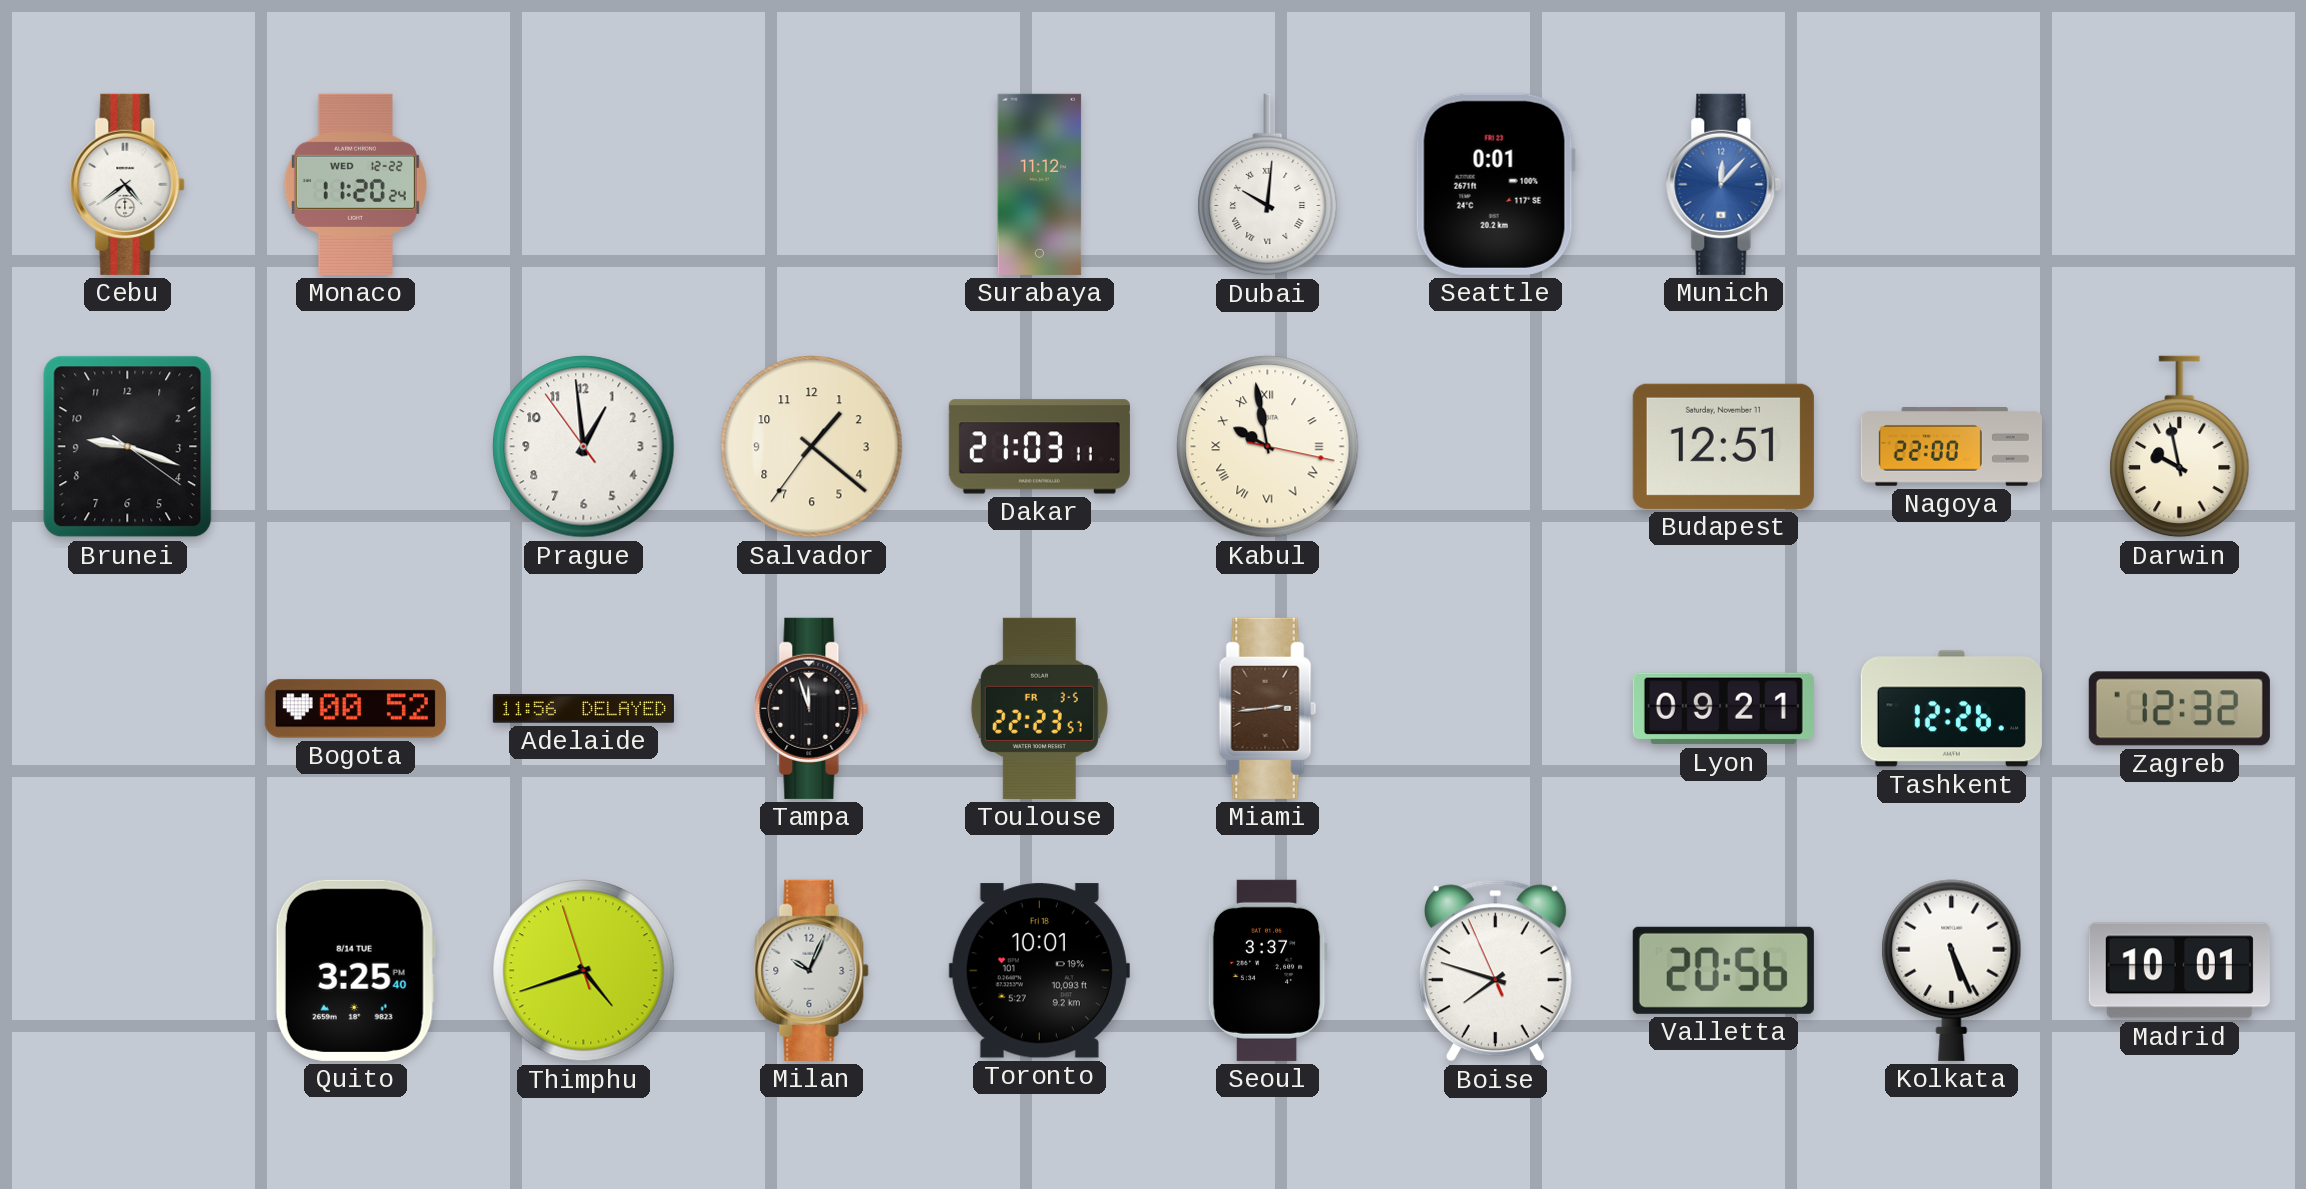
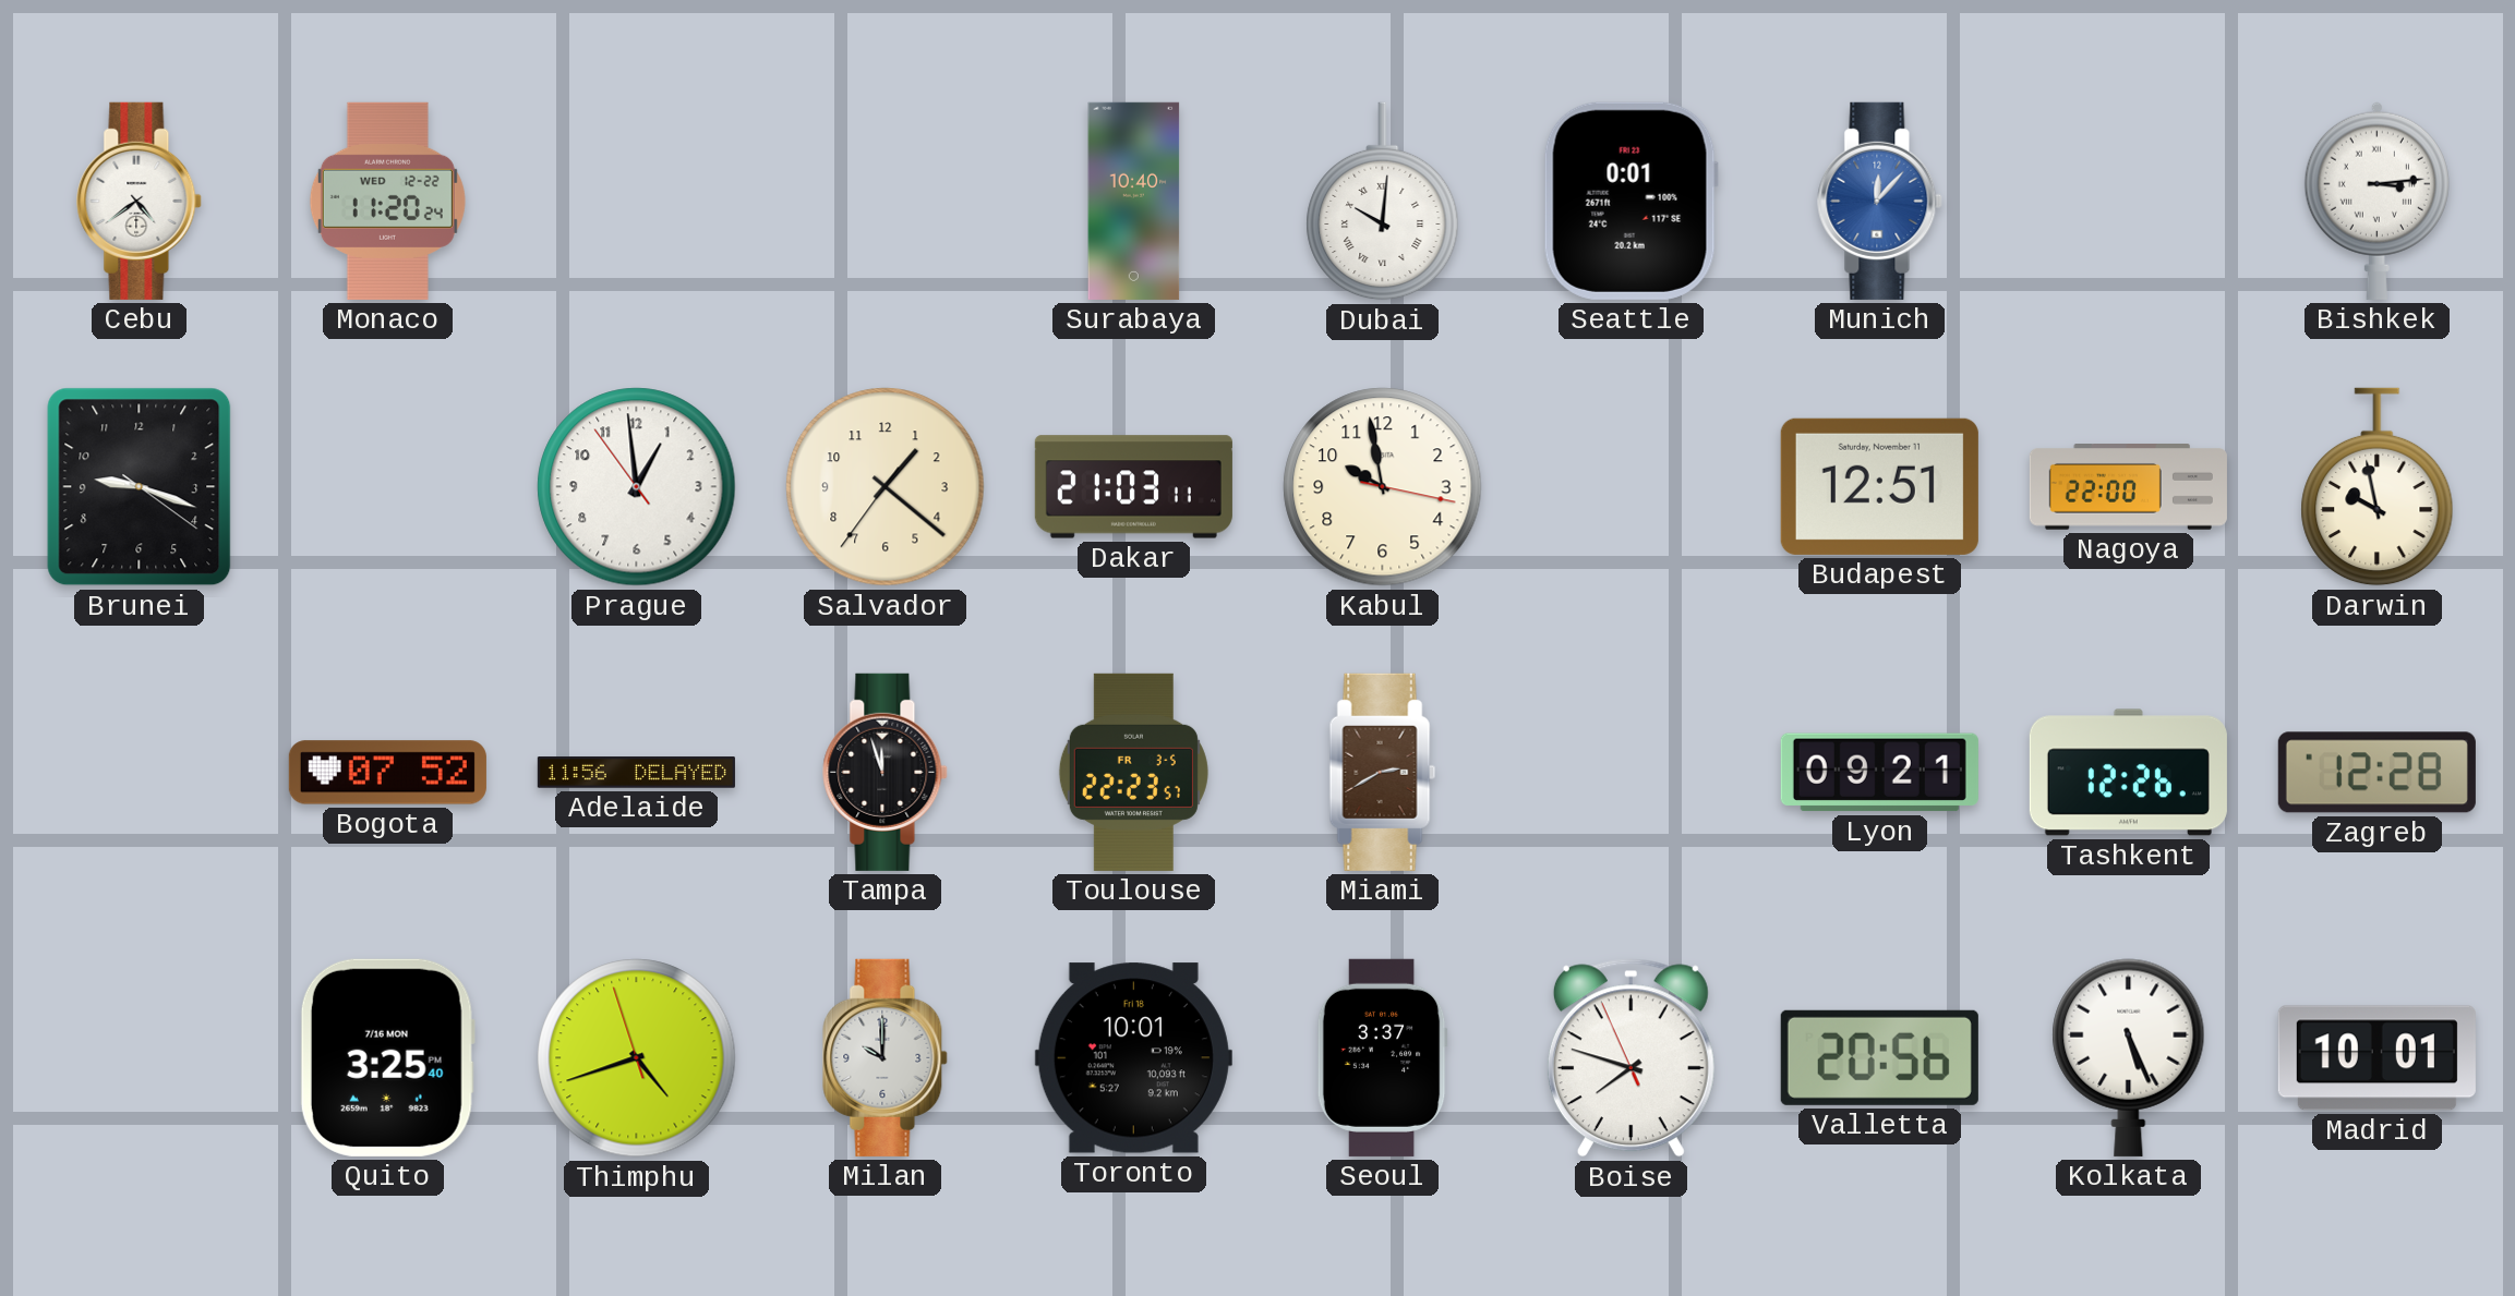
Surabaya: 11:12 -> 10:40
Bishkek: none -> 3:14
Kabul numerals: Roman -> Arabic
Bogota: 00:52 -> 07:52
Miami: 2:44 -> 2:40
Zagreb: 12:32 -> 12:28
Quito date: 8/14 TUE -> 7/16 MON
Milan: 10:04 -> 10:00
